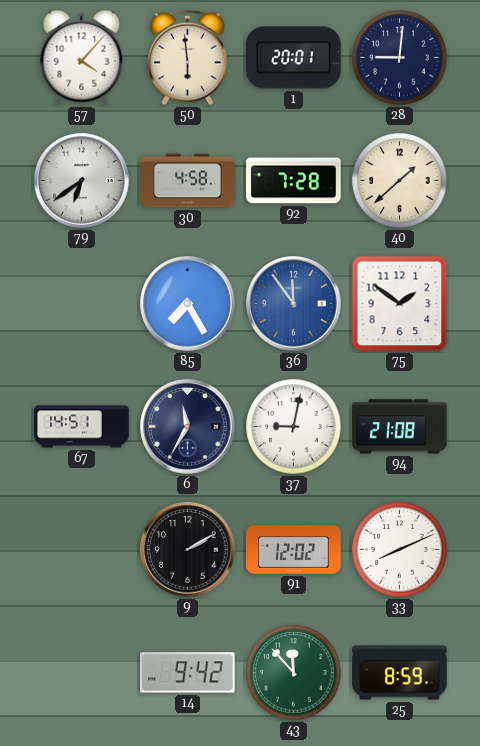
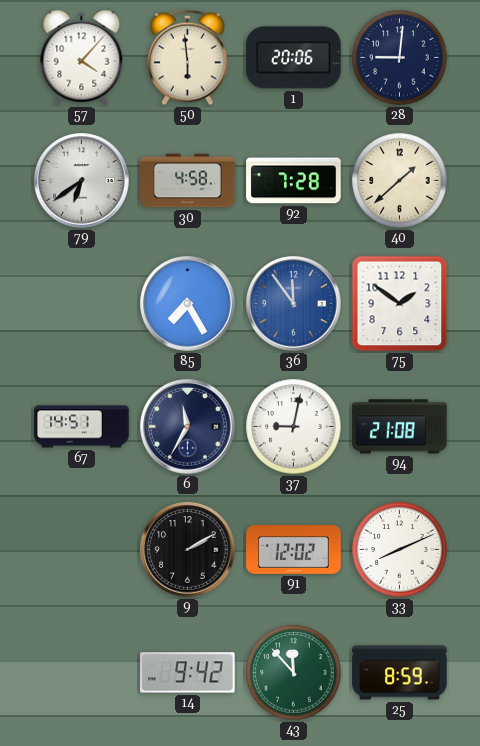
1: 20:01 -> 20:06
